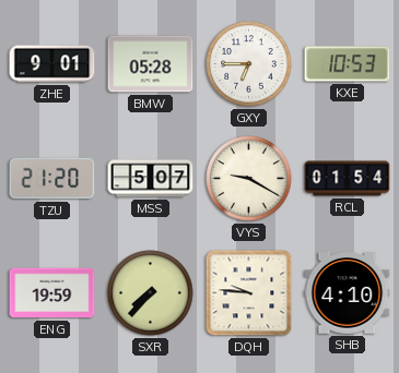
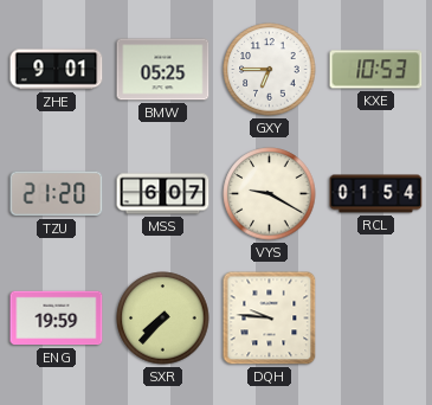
BMW: 05:28 -> 05:25
MSS: 5:07 -> 6:07
SHB: 4:10 -> none
